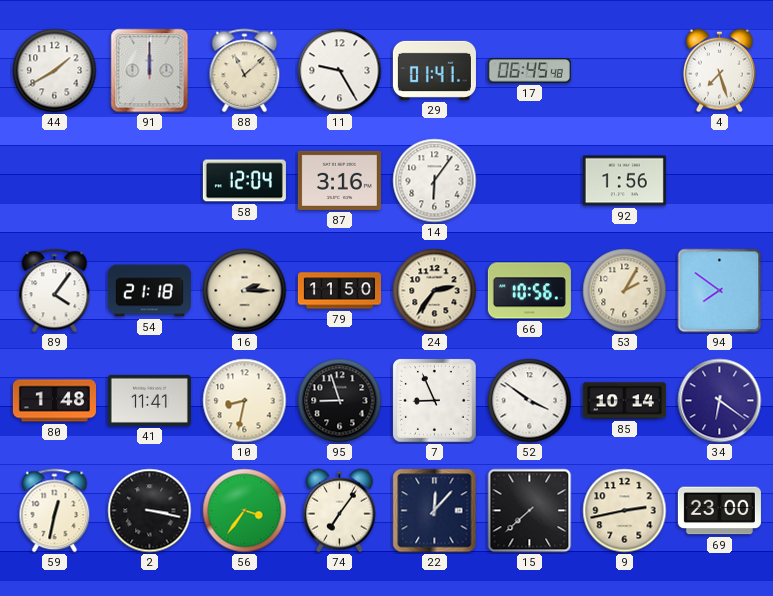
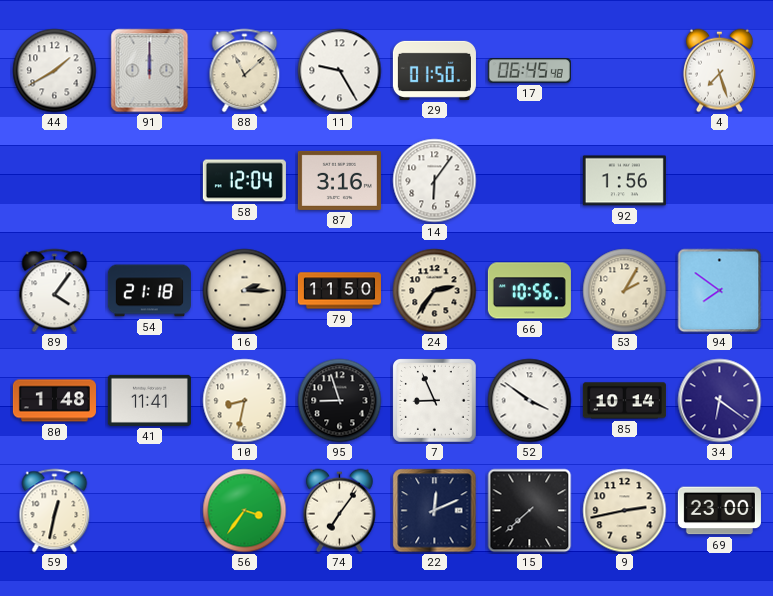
29: 01:41 -> 01:50
2: 3:17 -> none
22: 12:07 -> 12:11
